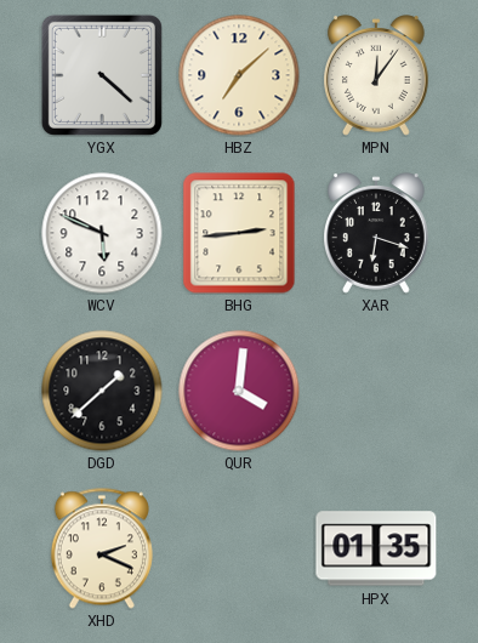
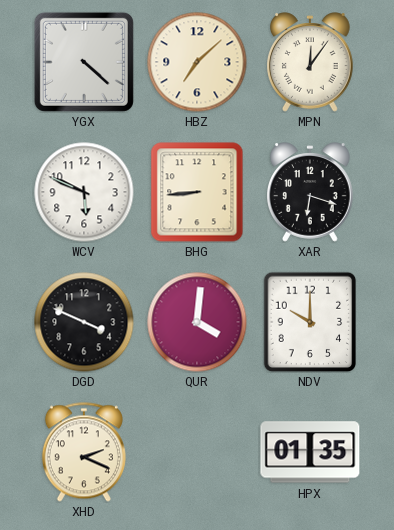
BHG: 2:44 -> 8:44
DGD: 1:38 -> 3:49
NDV: none -> 10:00
